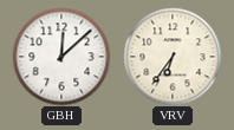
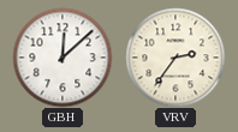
VRV: 6:36 -> 2:36
